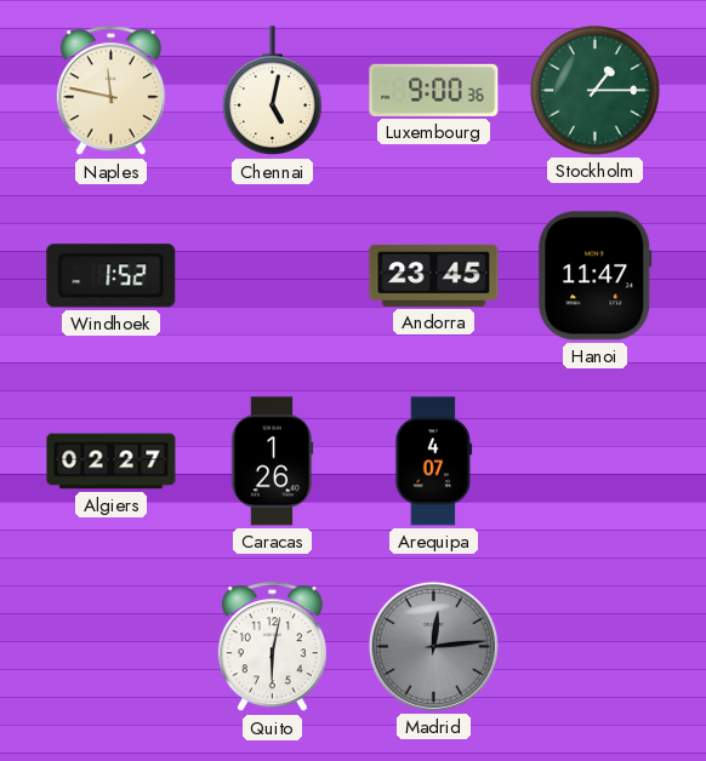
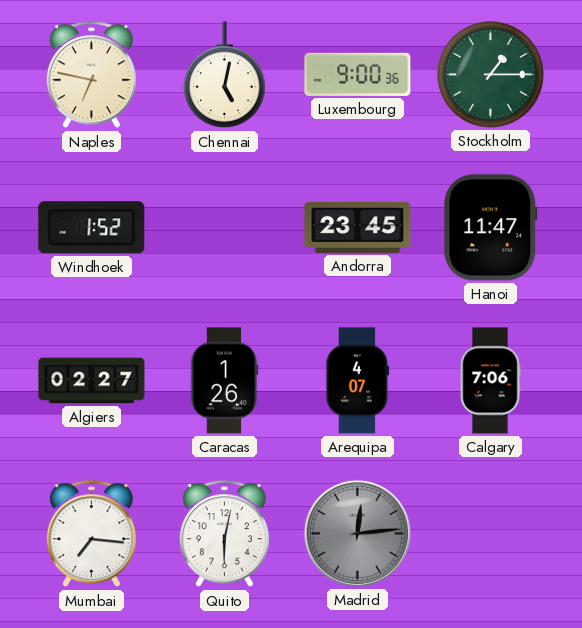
Naples: 11:47 -> 6:47
Calgary: none -> 7:06
Mumbai: none -> 7:16
